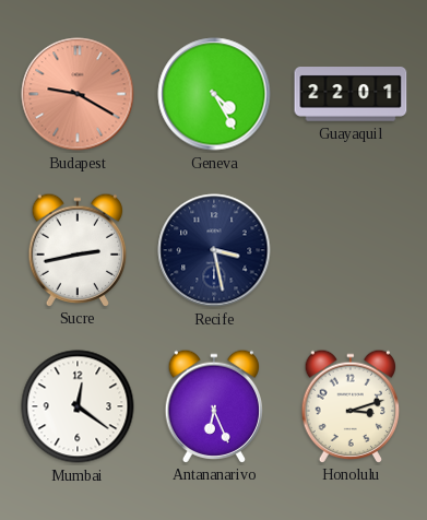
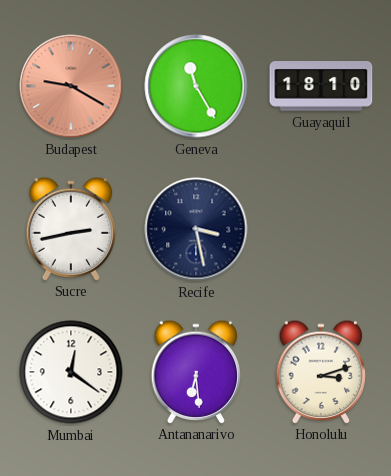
Geneva: 4:25 -> 11:25
Guayaquil: 22:01 -> 18:10
Antananarivo: 6:26 -> 6:29
